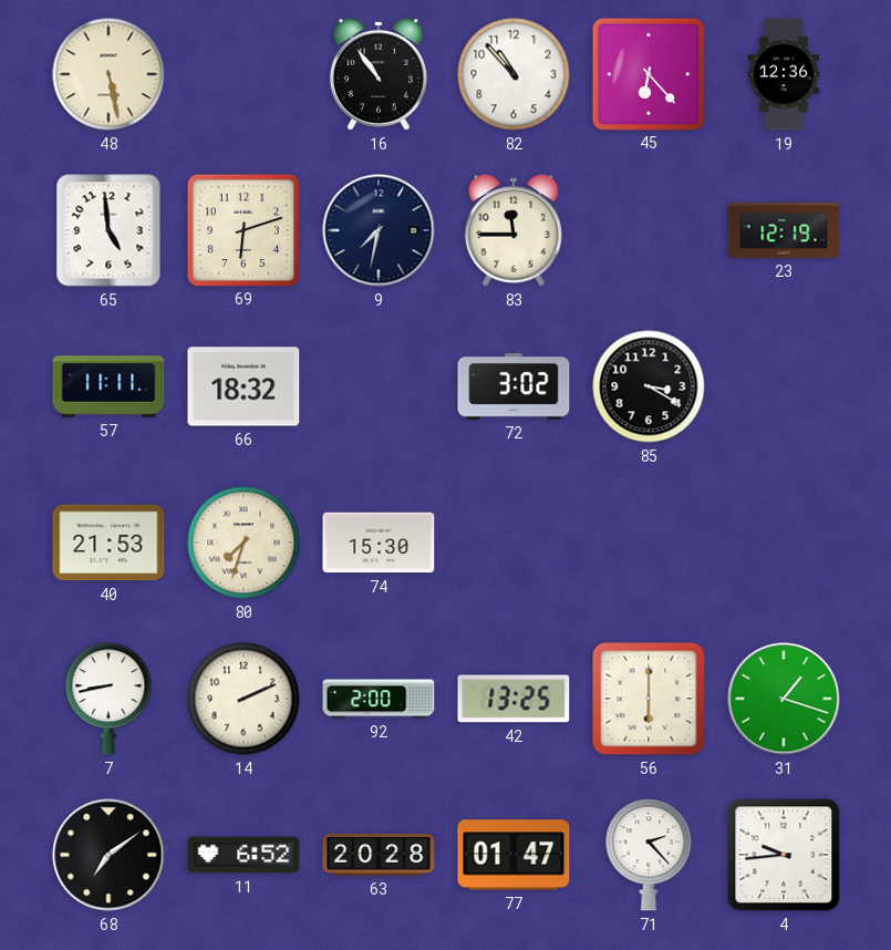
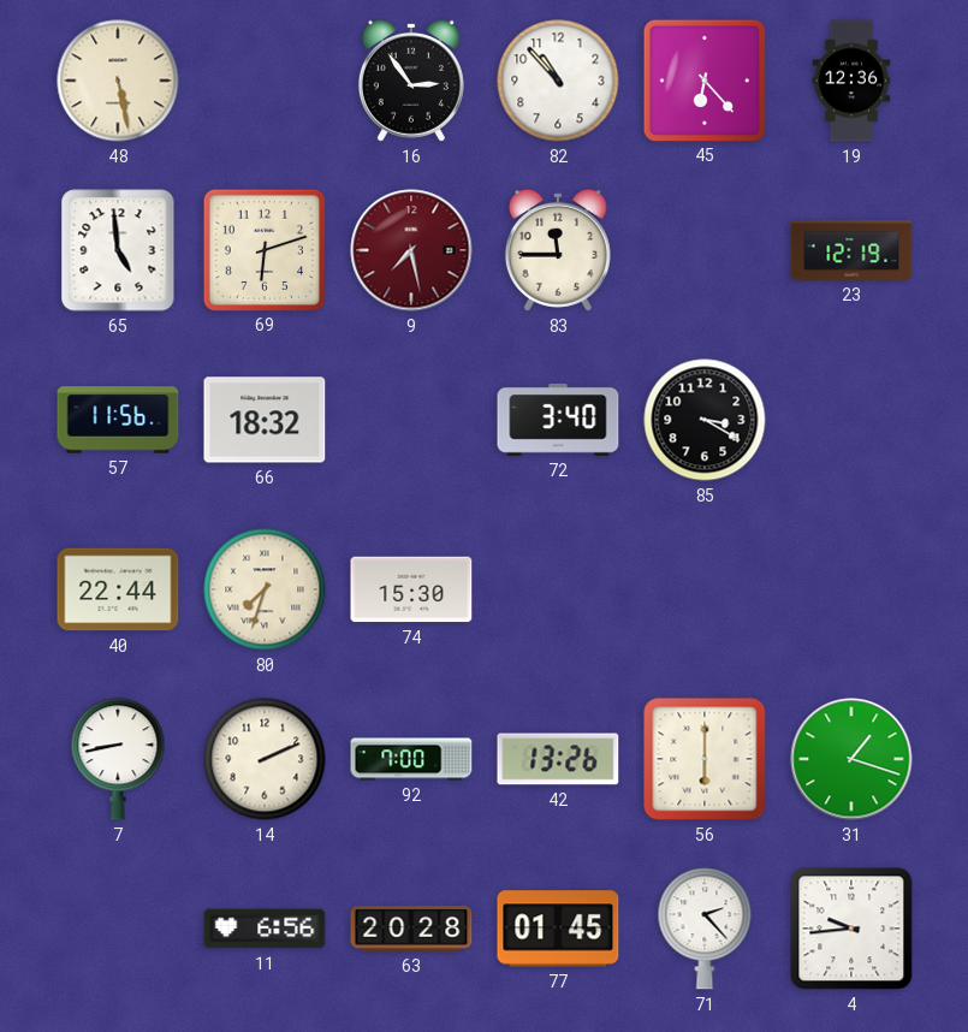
16: 10:54 -> 2:54
9: 7:32 -> 7:28
9 dial: navy -> burgundy
57: 11:11 -> 11:56
72: 3:02 -> 3:40
40: 21:53 -> 22:44
92: 2:00 -> 7:00
42: 13:25 -> 13:26
68: 7:09 -> none
11: 6:52 -> 6:56
77: 01:47 -> 01:45
